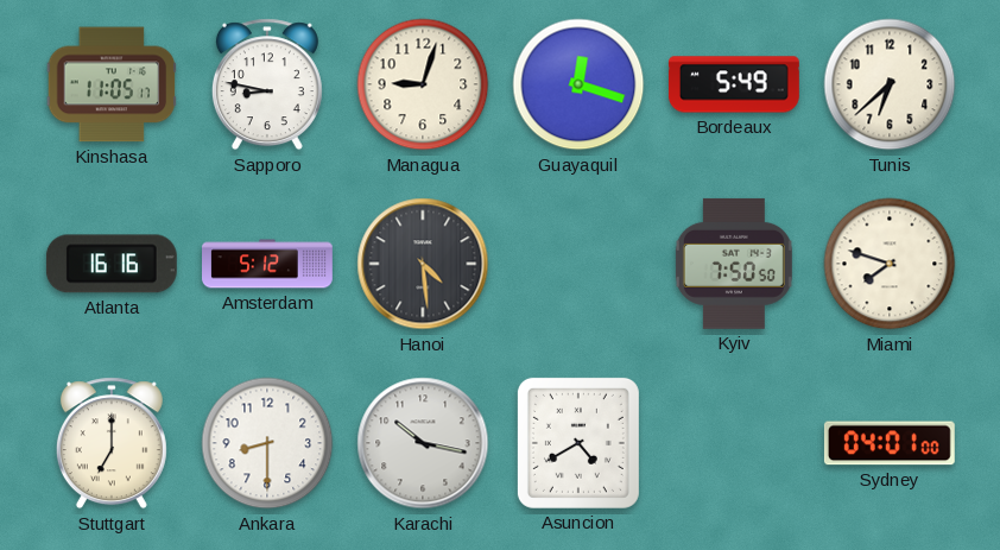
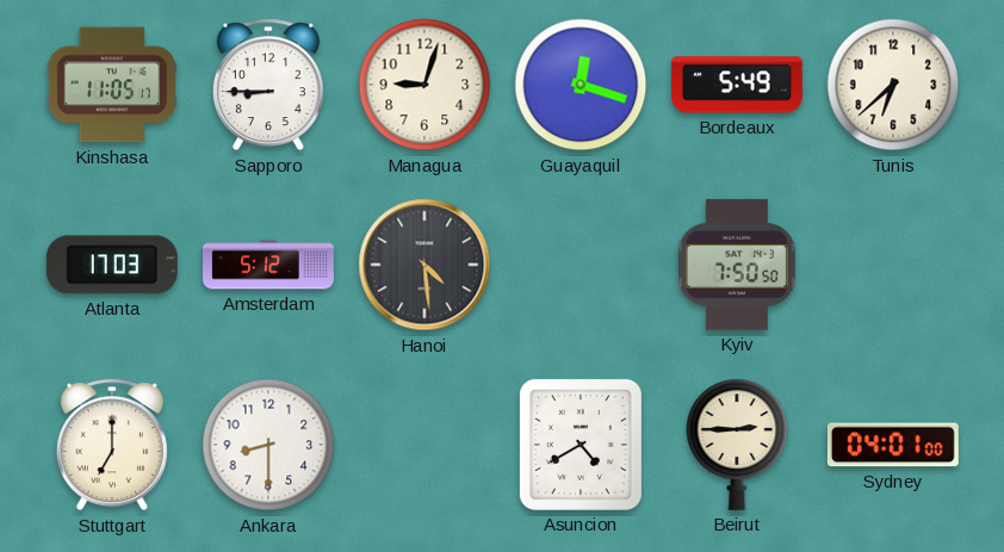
Sapporo: 8:47 -> 8:45
Atlanta: 16:16 -> 17:03
Miami: 7:48 -> none
Karachi: 10:17 -> none
Beirut: none -> 2:45
